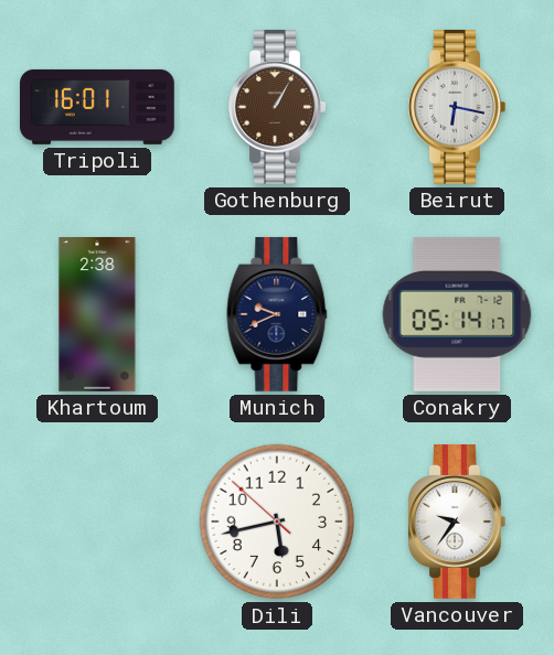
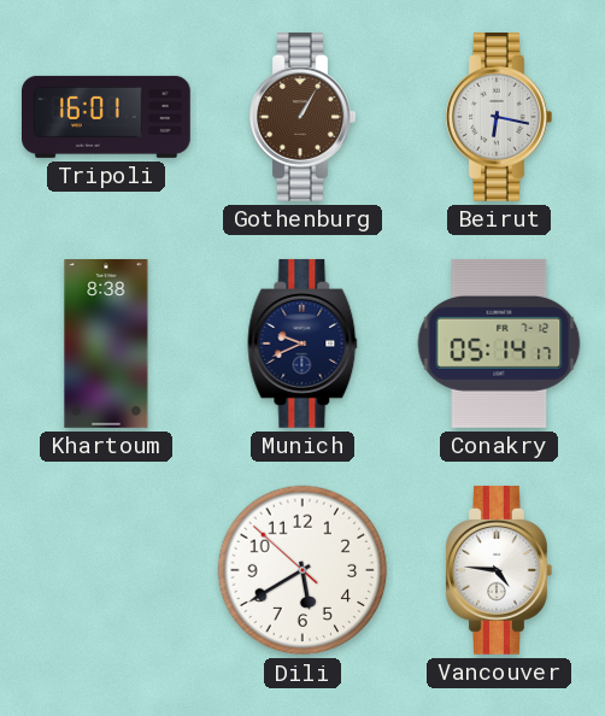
Khartoum: 2:38 -> 8:38
Dili: 5:42 -> 5:39
Vancouver: 9:36 -> 4:46
